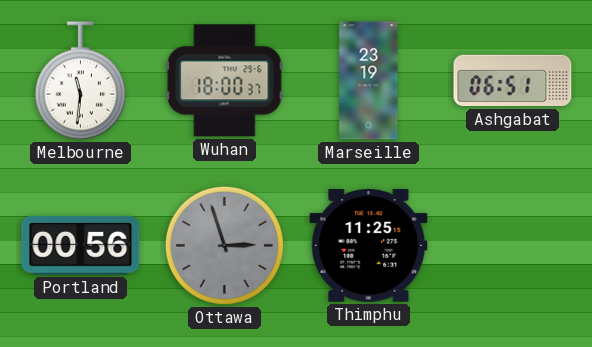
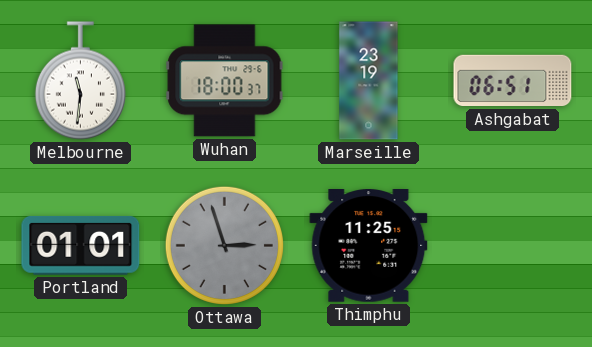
Portland: 00:56 -> 01:01
